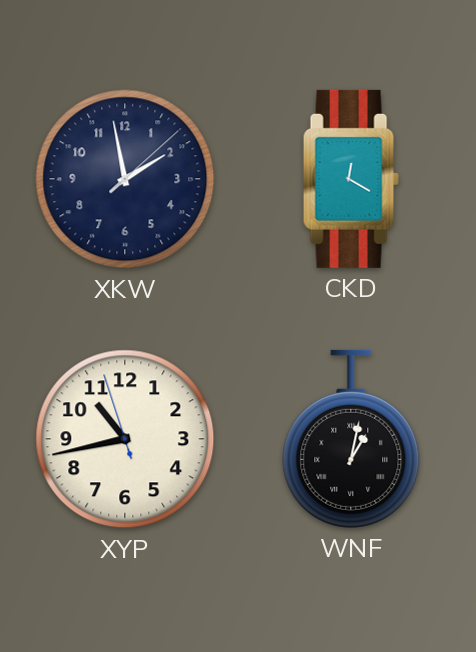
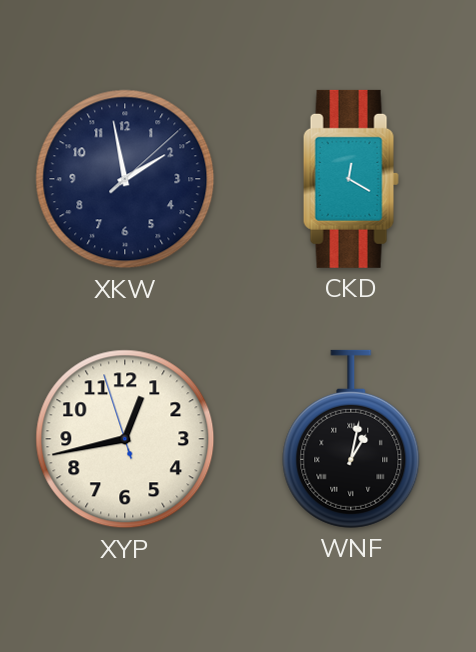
XYP: 10:42 -> 12:42
